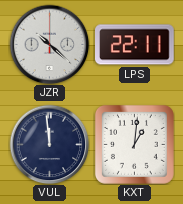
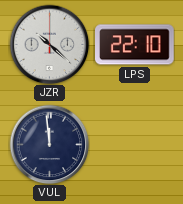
LPS: 22:11 -> 22:10
KXT: 1:01 -> none
